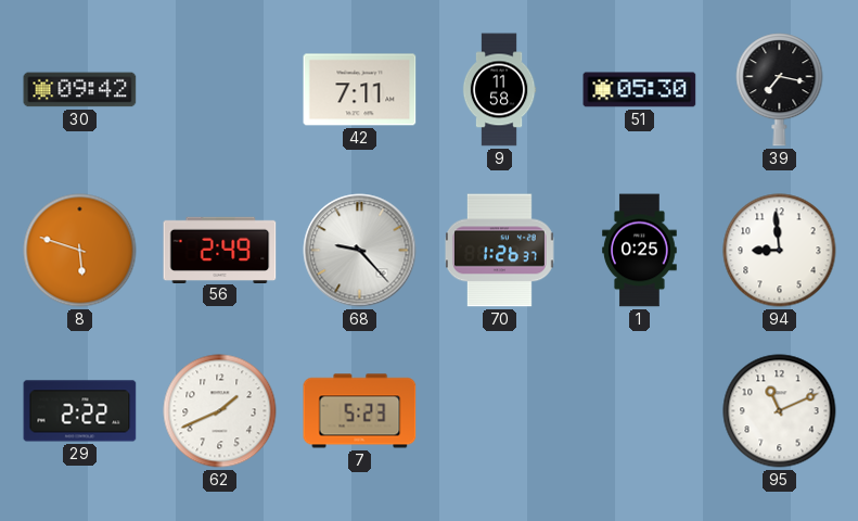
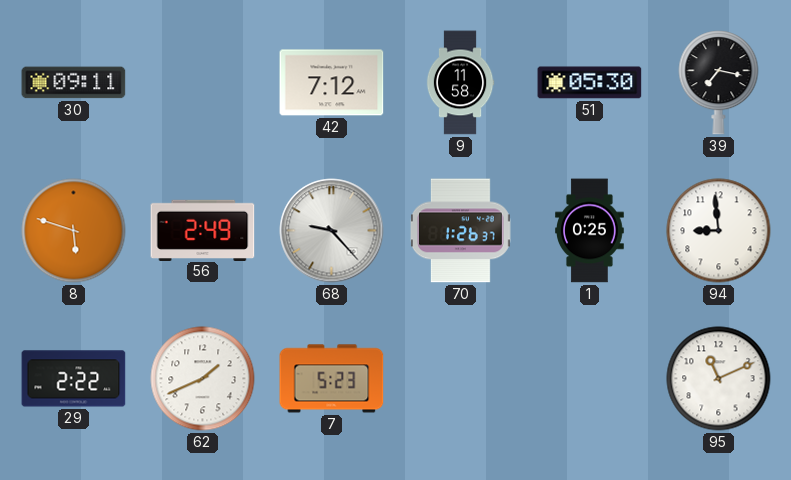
30: 09:42 -> 09:11
42: 7:11 -> 7:12
